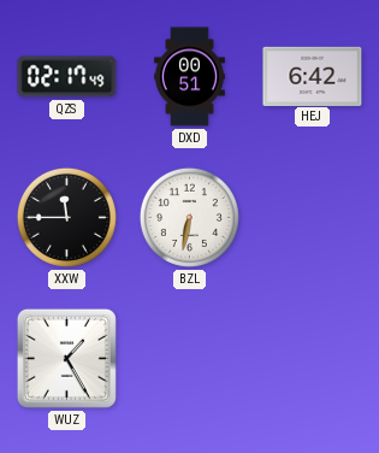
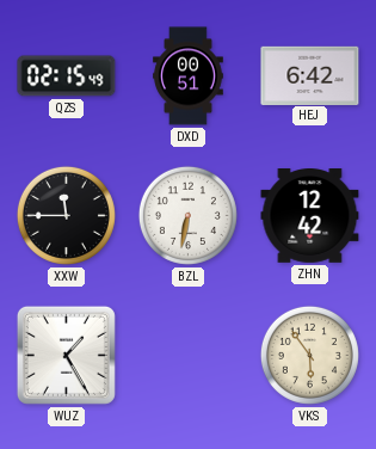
QZS: 02:17 -> 02:15
ZHN: none -> 12:42
VKS: none -> 5:54
